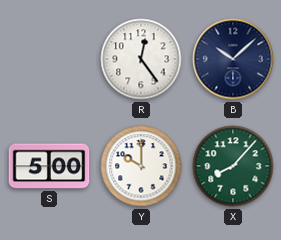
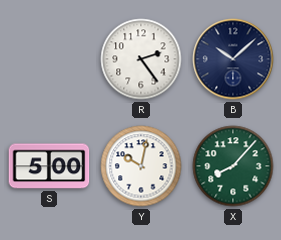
R: 12:24 -> 2:24
Y: 10:00 -> 10:02
